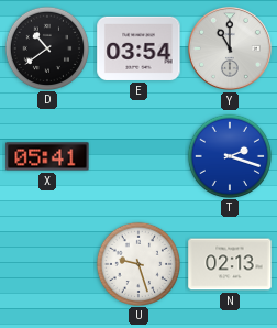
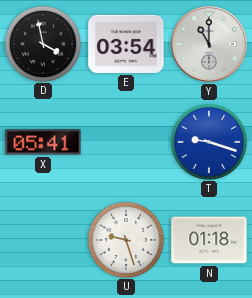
D: 10:39 -> 3:58
T: 2:18 -> 9:18
N: 02:13 -> 01:18
